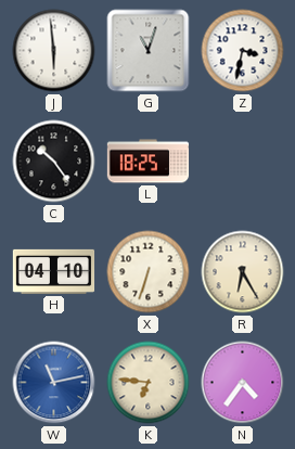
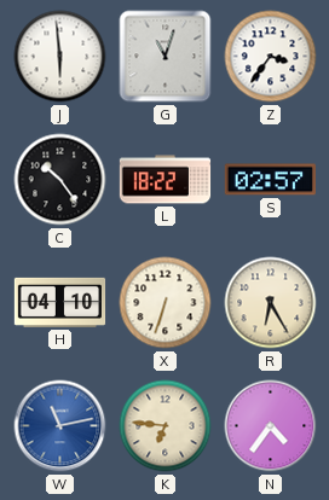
Z: 3:32 -> 3:36
L: 18:25 -> 18:22
S: none -> 02:57
